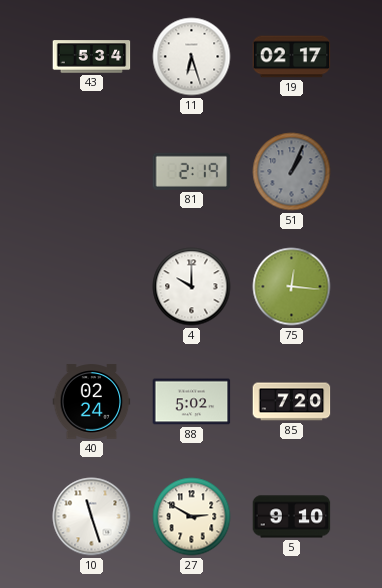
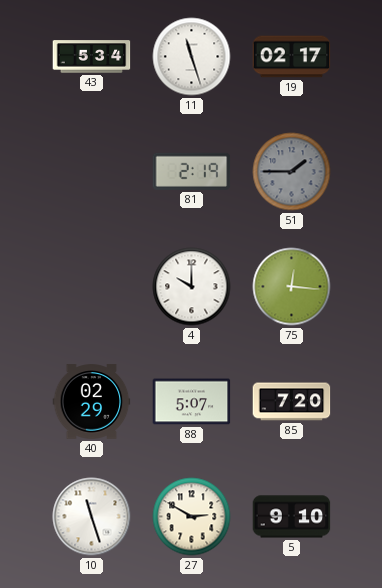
11: 6:27 -> 11:27
51: 1:04 -> 1:45
40: 02:24 -> 02:29
88: 5:02 -> 5:07
